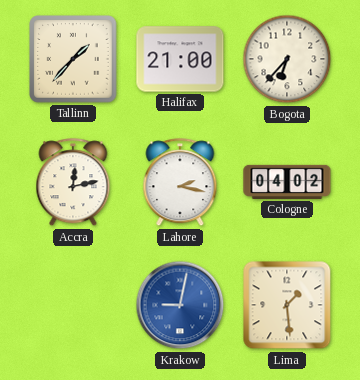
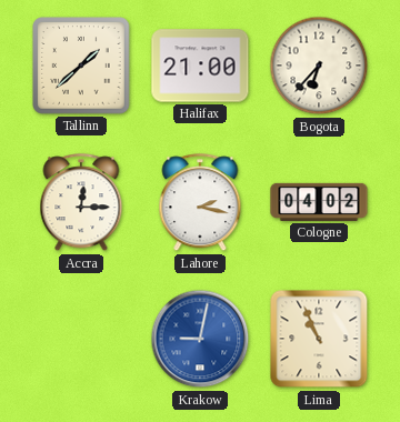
Tallinn: 1:37 -> 1:38
Accra: 12:13 -> 12:15
Lima: 1:29 -> 10:56
